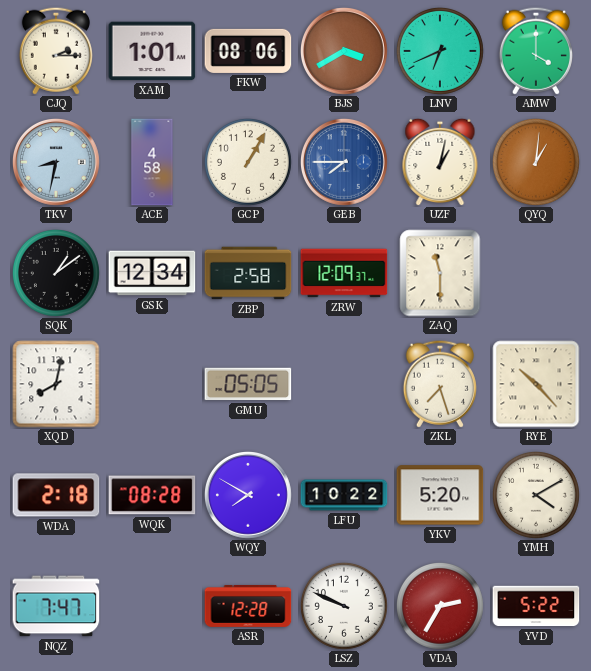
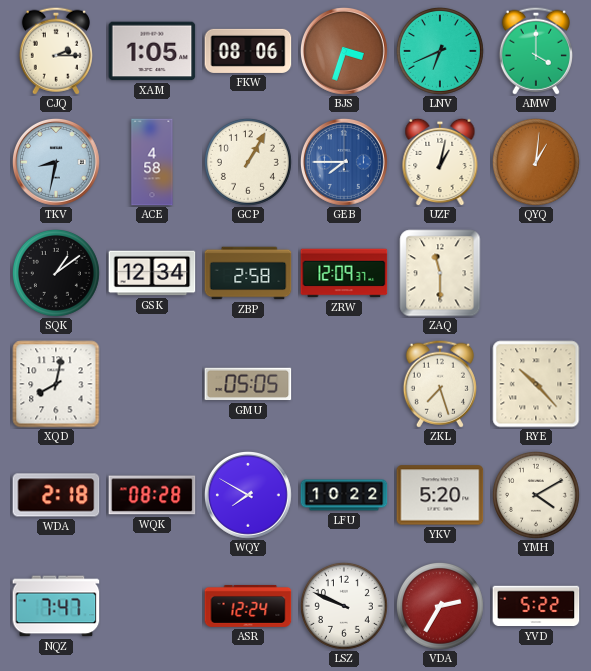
XAM: 1:01 -> 1:05
BJS: 3:40 -> 3:33
ASR: 12:28 -> 12:24
